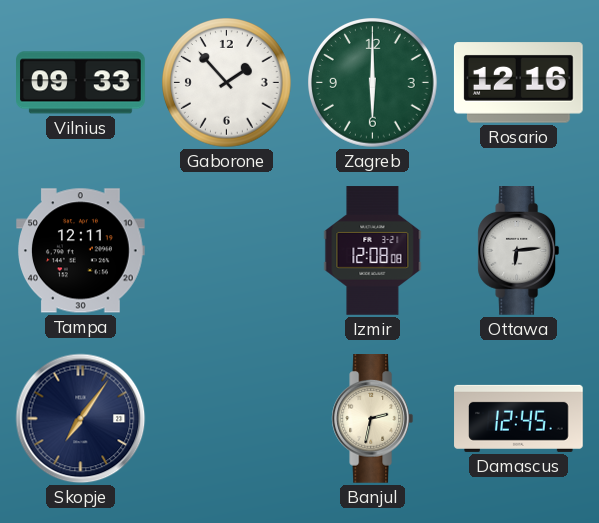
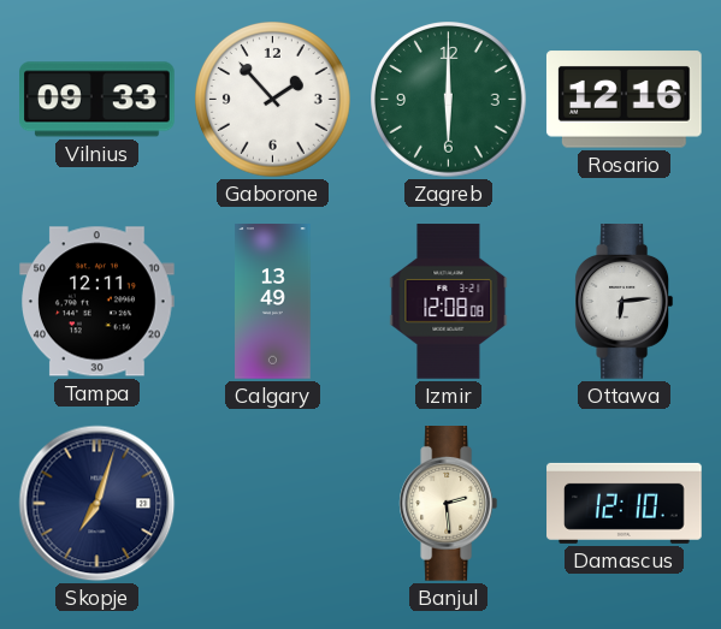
Calgary: none -> 13:49
Skopje: 7:06 -> 7:03
Banjul: 2:32 -> 2:29
Damascus: 12:45 -> 12:10
